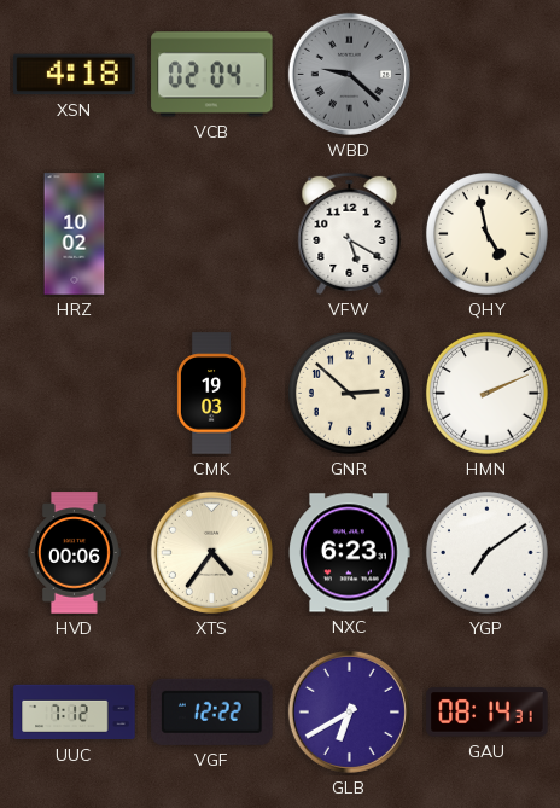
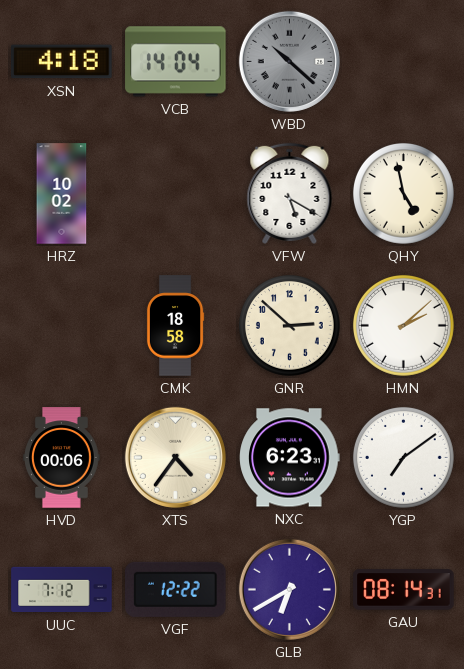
VCB: 02:04 -> 14:04
WBD: 9:22 -> 10:22
CMK: 19:03 -> 18:58
HMN: 2:11 -> 2:08
